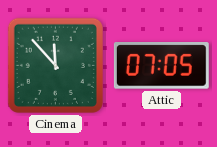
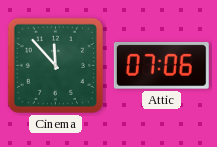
Attic: 07:05 -> 07:06
